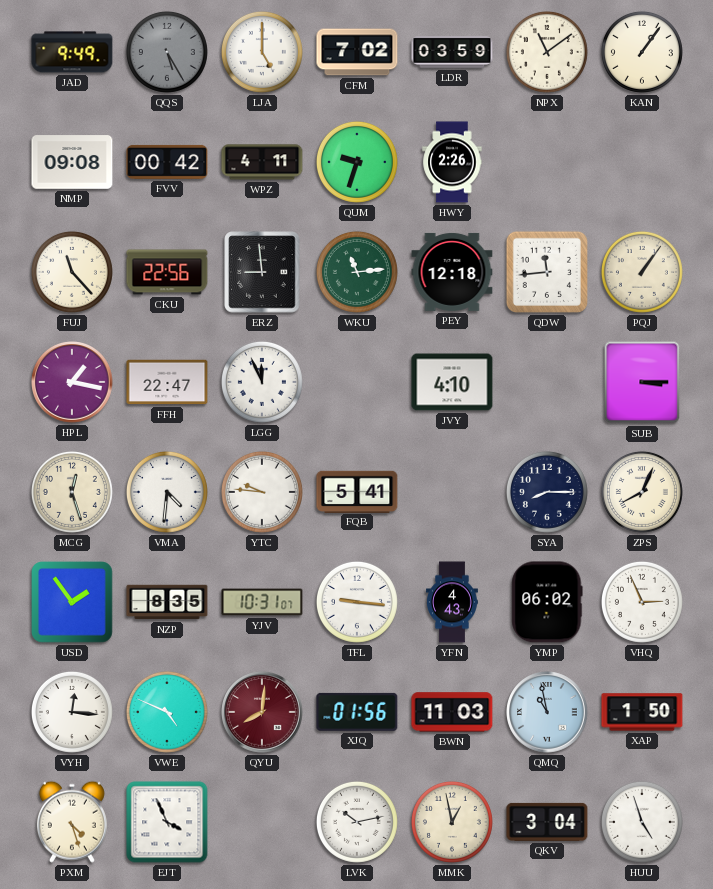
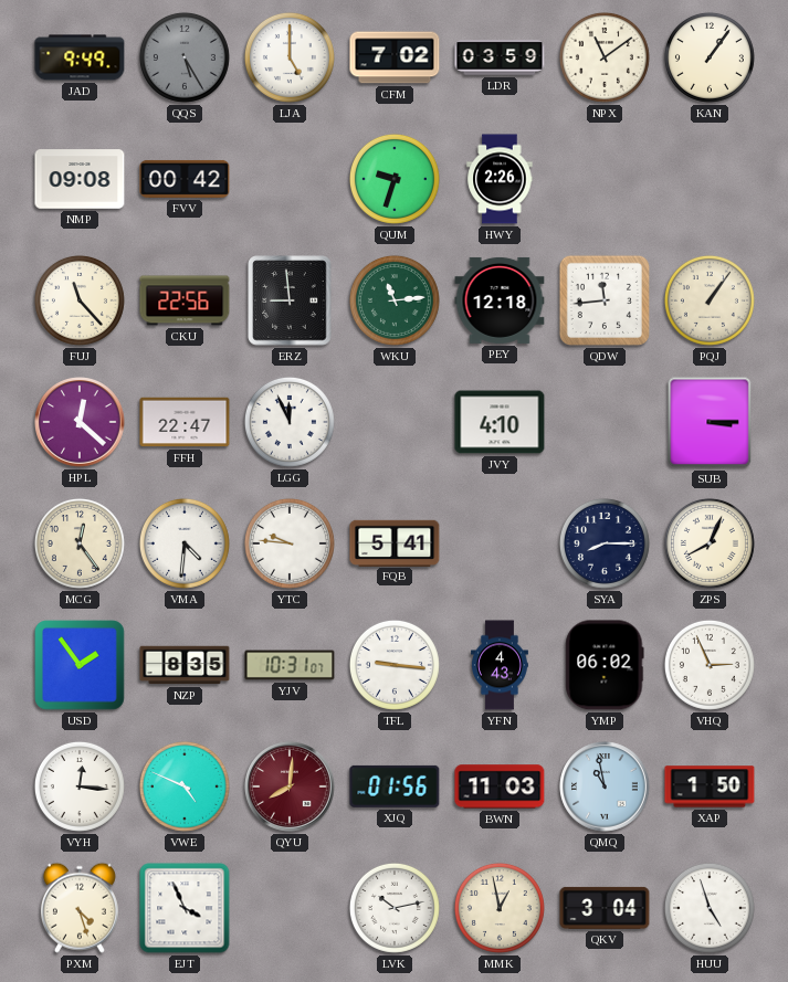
WPZ: 4:11 -> none
HPL: 1:17 -> 12:22
MCG: 12:27 -> 12:24
